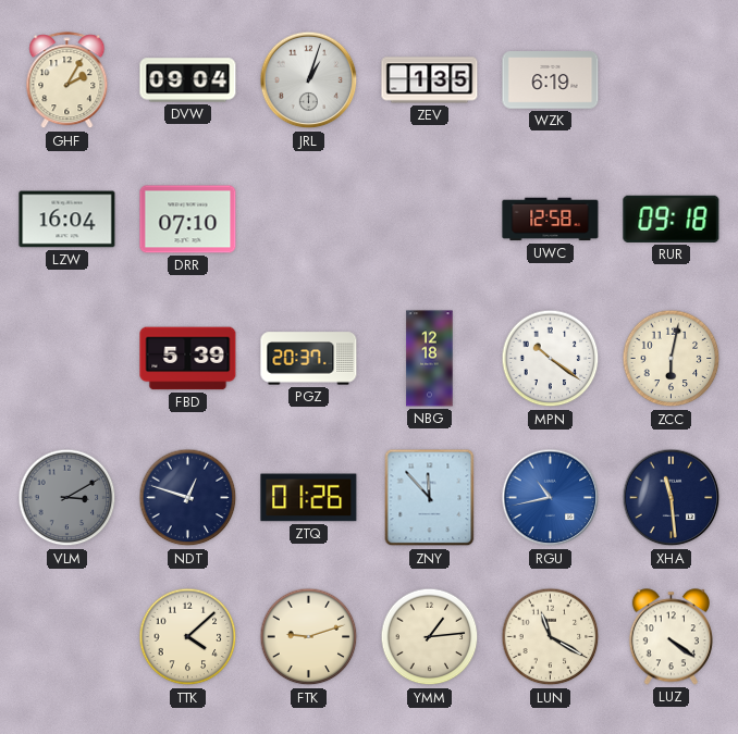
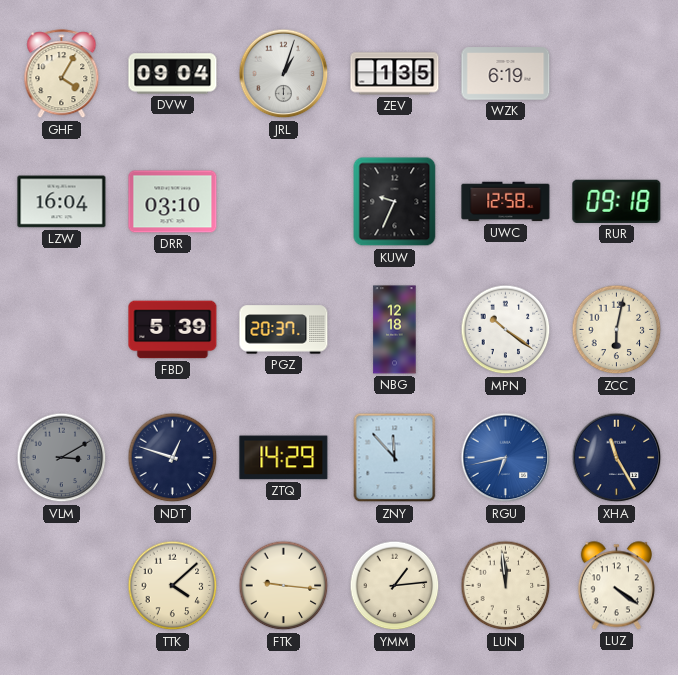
GHF: 2:05 -> 4:05
DRR: 07:10 -> 03:10
KUW: none -> 9:34
ZTQ: 01:26 -> 14:29
RGU: 10:43 -> 6:43
XHA: 11:29 -> 11:25
FTK: 9:12 -> 9:16
LUN: 11:20 -> 11:59
